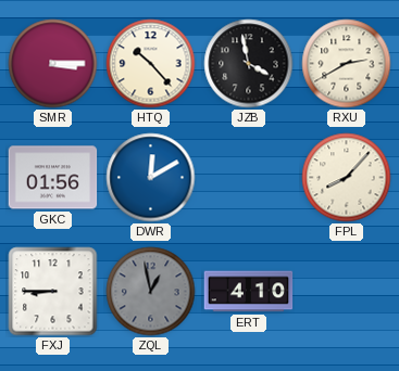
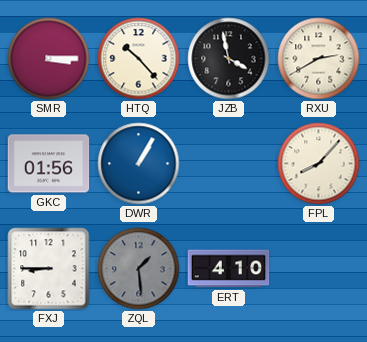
DWR: 12:10 -> 1:05
ZQL: 12:58 -> 1:29
